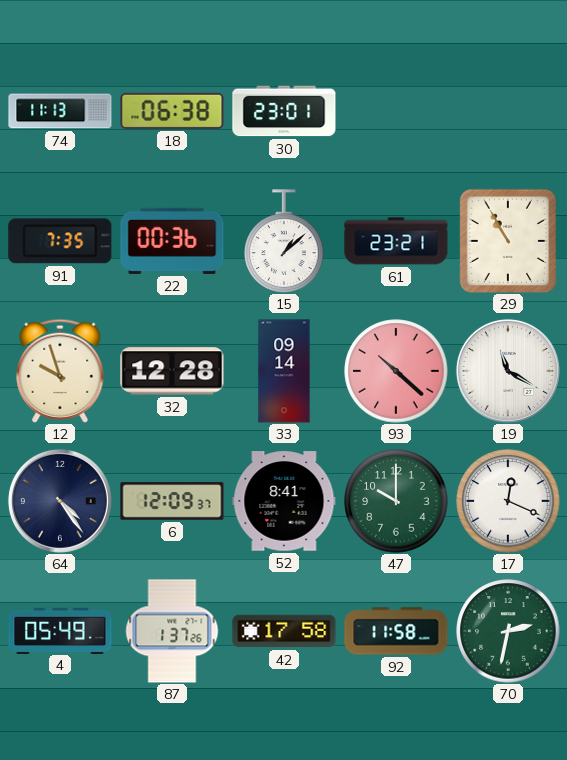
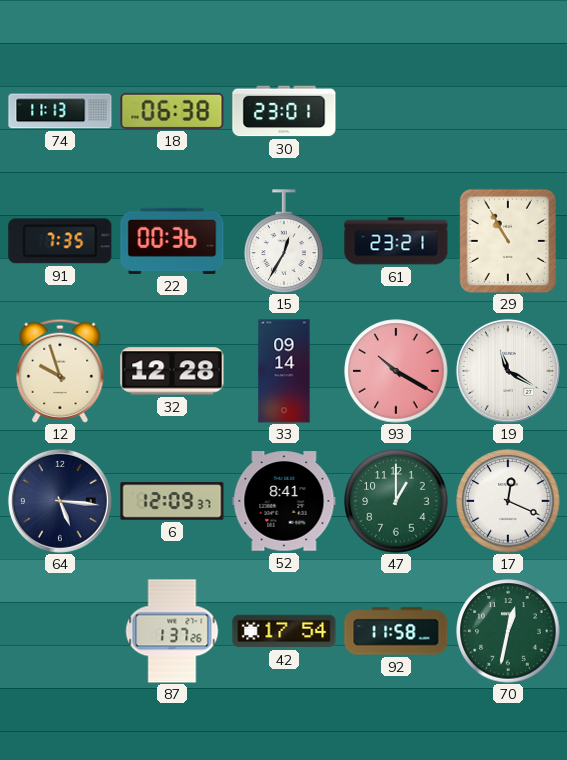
15: 1:08 -> 12:35
93: 10:22 -> 10:20
64: 4:24 -> 5:16
47: 10:00 -> 1:00
4: 05:49 -> none
42: 17:58 -> 17:54
70: 2:32 -> 12:32
